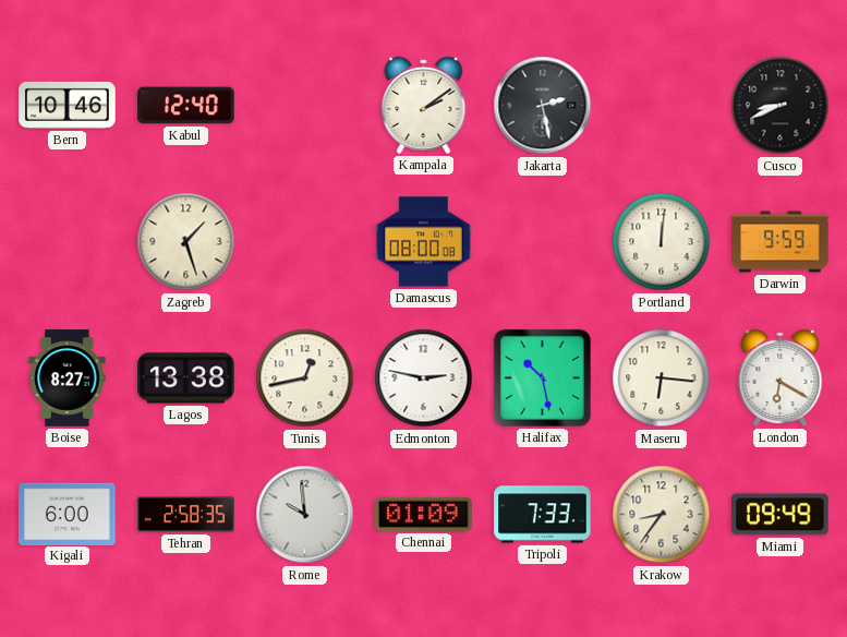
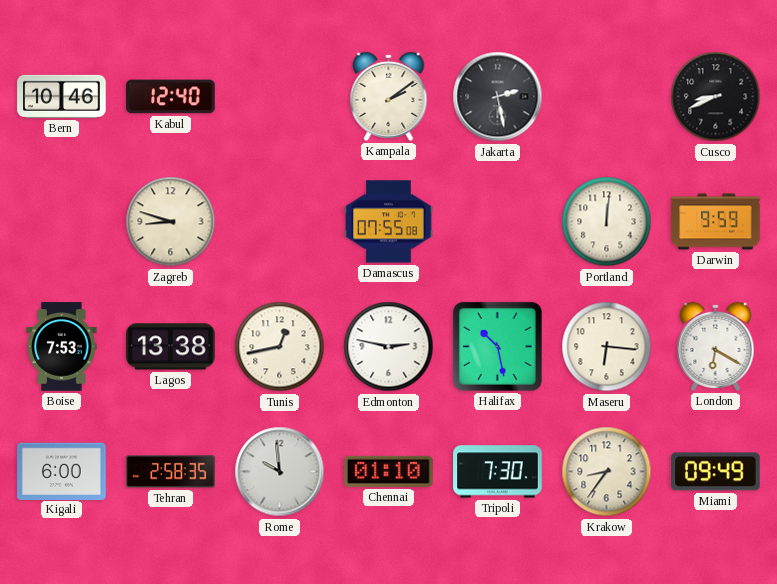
Zagreb: 1:27 -> 8:48
Damascus: 08:00 -> 07:55
Boise: 8:27 -> 7:53
Chennai: 01:09 -> 01:10
Tripoli: 7:33 -> 7:30
